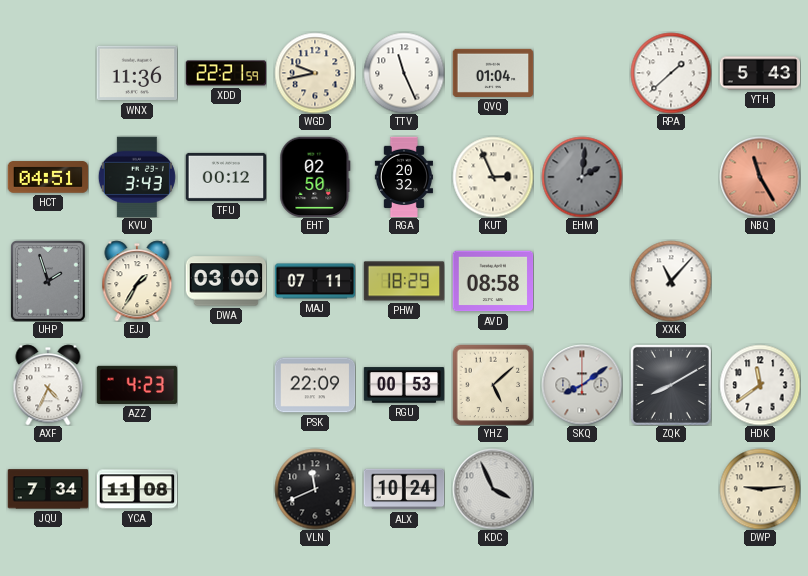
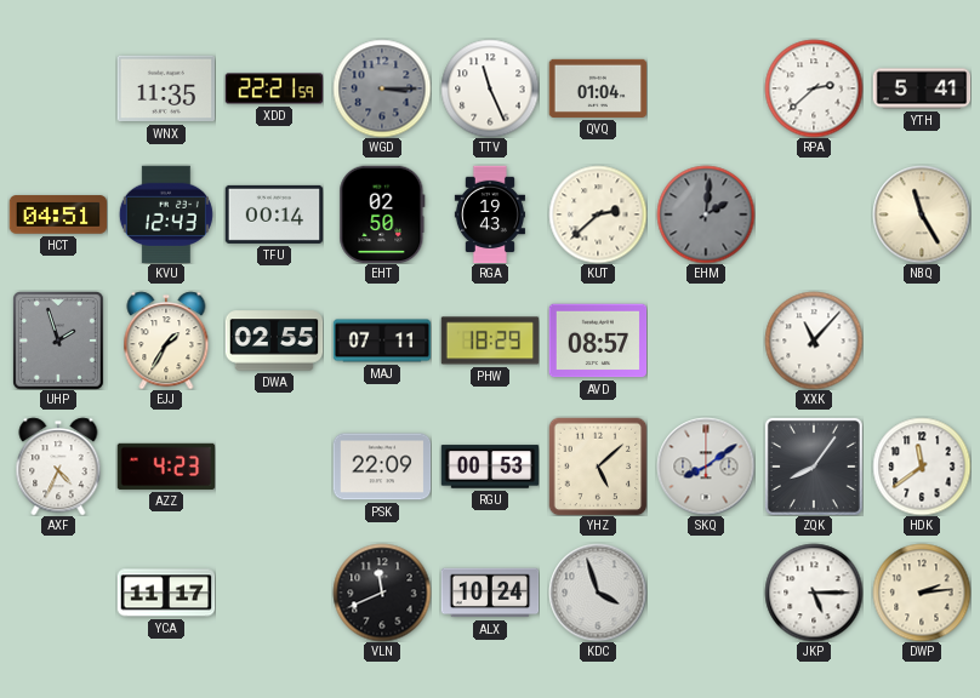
WNX: 11:36 -> 11:35
WGD: 9:43 -> 3:15
WGD dial: cream -> grey
RPA: 1:38 -> 2:38
YTH: 5:43 -> 5:41
KVU: 3:43 -> 12:43
TFU: 00:12 -> 00:14
RGA: 20:32 -> 19:43
KUT: 2:56 -> 2:38
NBQ dial: salmon -> cream
DWA: 03:00 -> 02:55
AVD: 08:58 -> 08:57
ZQK: 8:10 -> 8:06
JQU: 7:34 -> none
YCA: 11:08 -> 11:17
KDC: 3:56 -> 3:57
JKP: none -> 5:15
DWP: 9:14 -> 2:14
